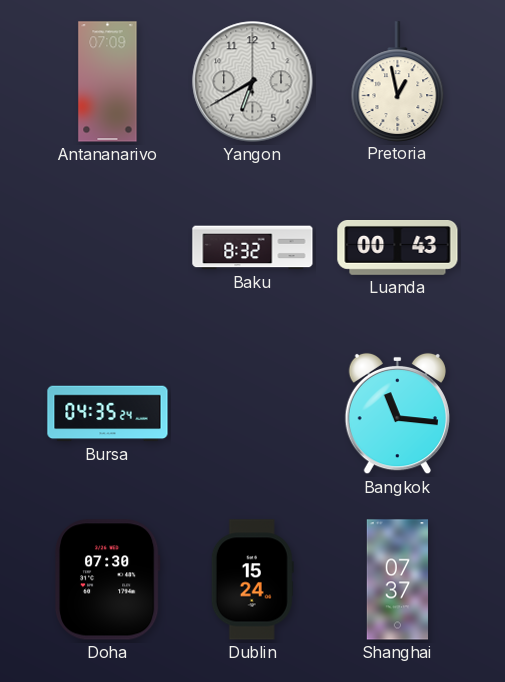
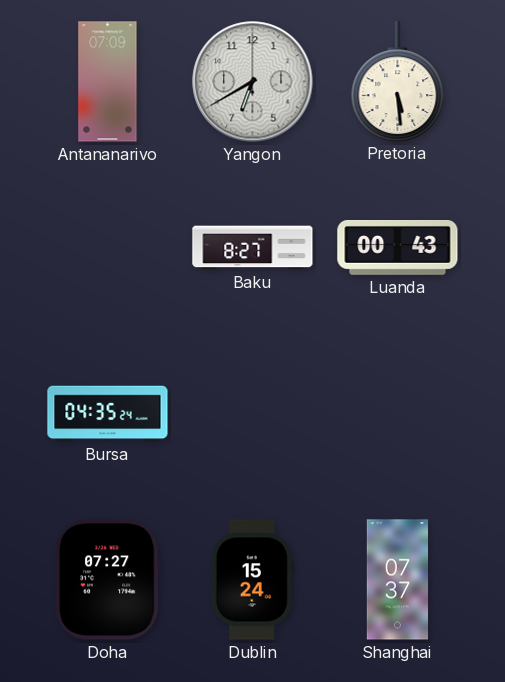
Pretoria: 12:58 -> 5:29
Baku: 8:32 -> 8:27
Bangkok: 11:16 -> none
Doha: 07:30 -> 07:27
